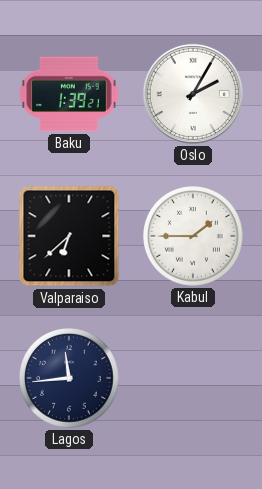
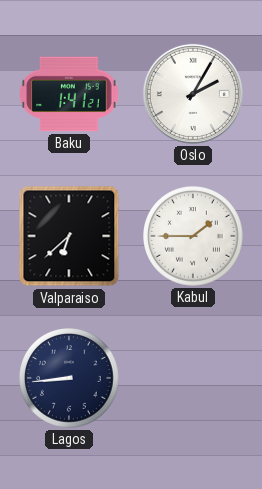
Baku: 1:39 -> 1:41
Lagos: 11:44 -> 8:44
